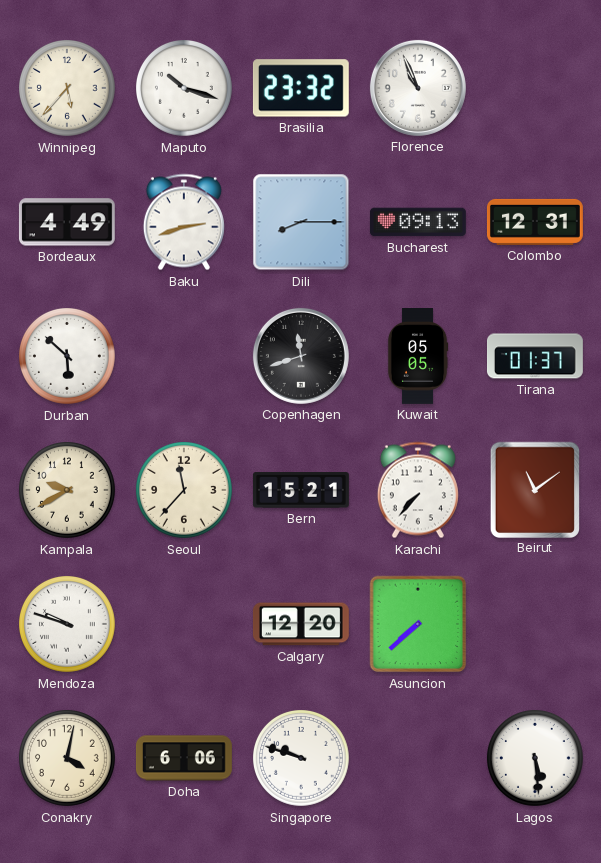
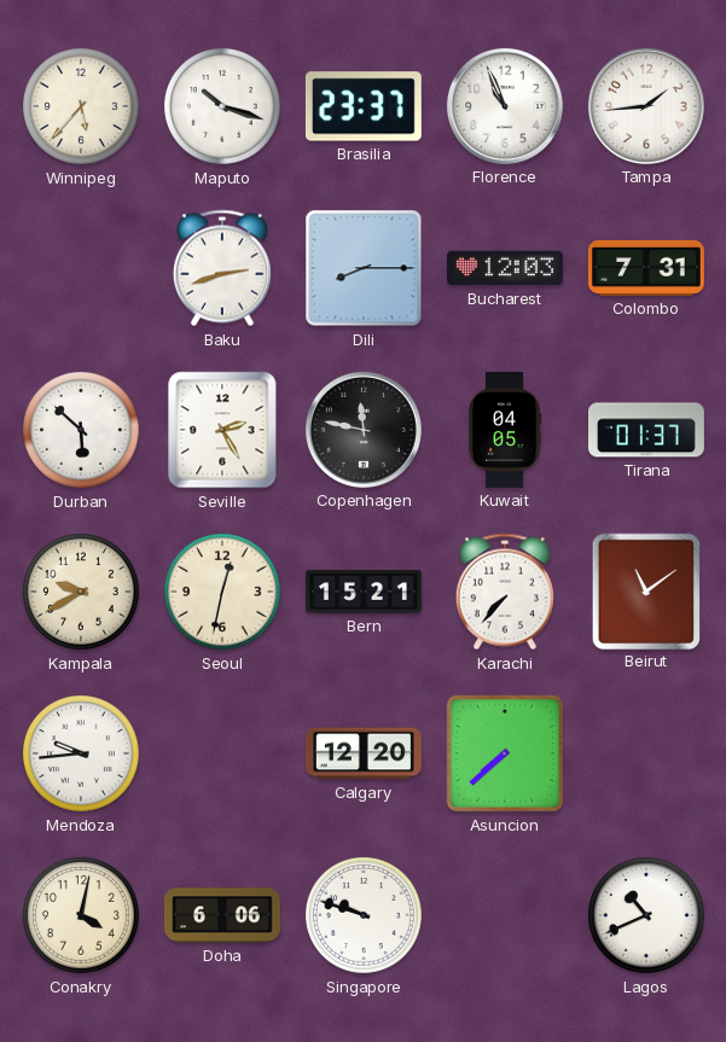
Brasilia: 23:32 -> 23:37
Tampa: none -> 1:44
Bordeaux: 4:49 -> none
Bucharest: 09:13 -> 12:03
Colombo: 12:31 -> 7:31
Seville: none -> 2:25
Copenhagen: 11:42 -> 11:47
Kuwait: 05:05 -> 04:05
Seoul: 11:37 -> 12:32
Mendoza: 9:48 -> 9:44
Lagos: 5:29 -> 10:41
